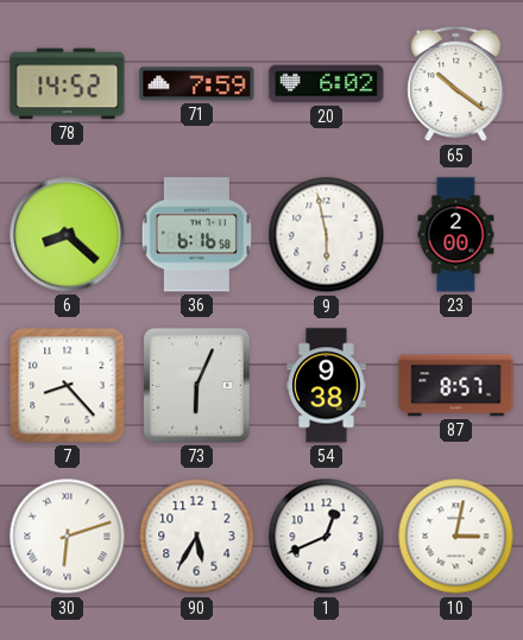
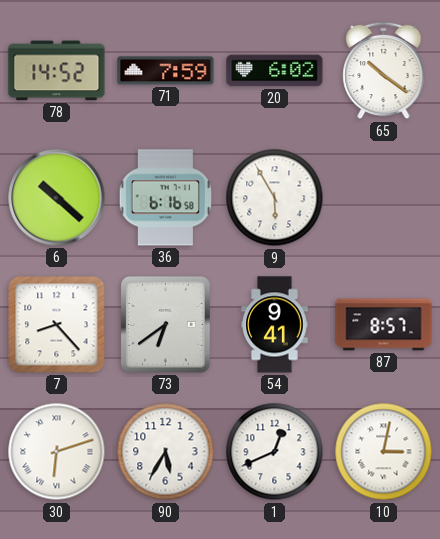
6: 8:22 -> 10:22
9: 5:58 -> 5:55
23: 2:00 -> none
73: 6:04 -> 6:39
54: 9:38 -> 9:41
